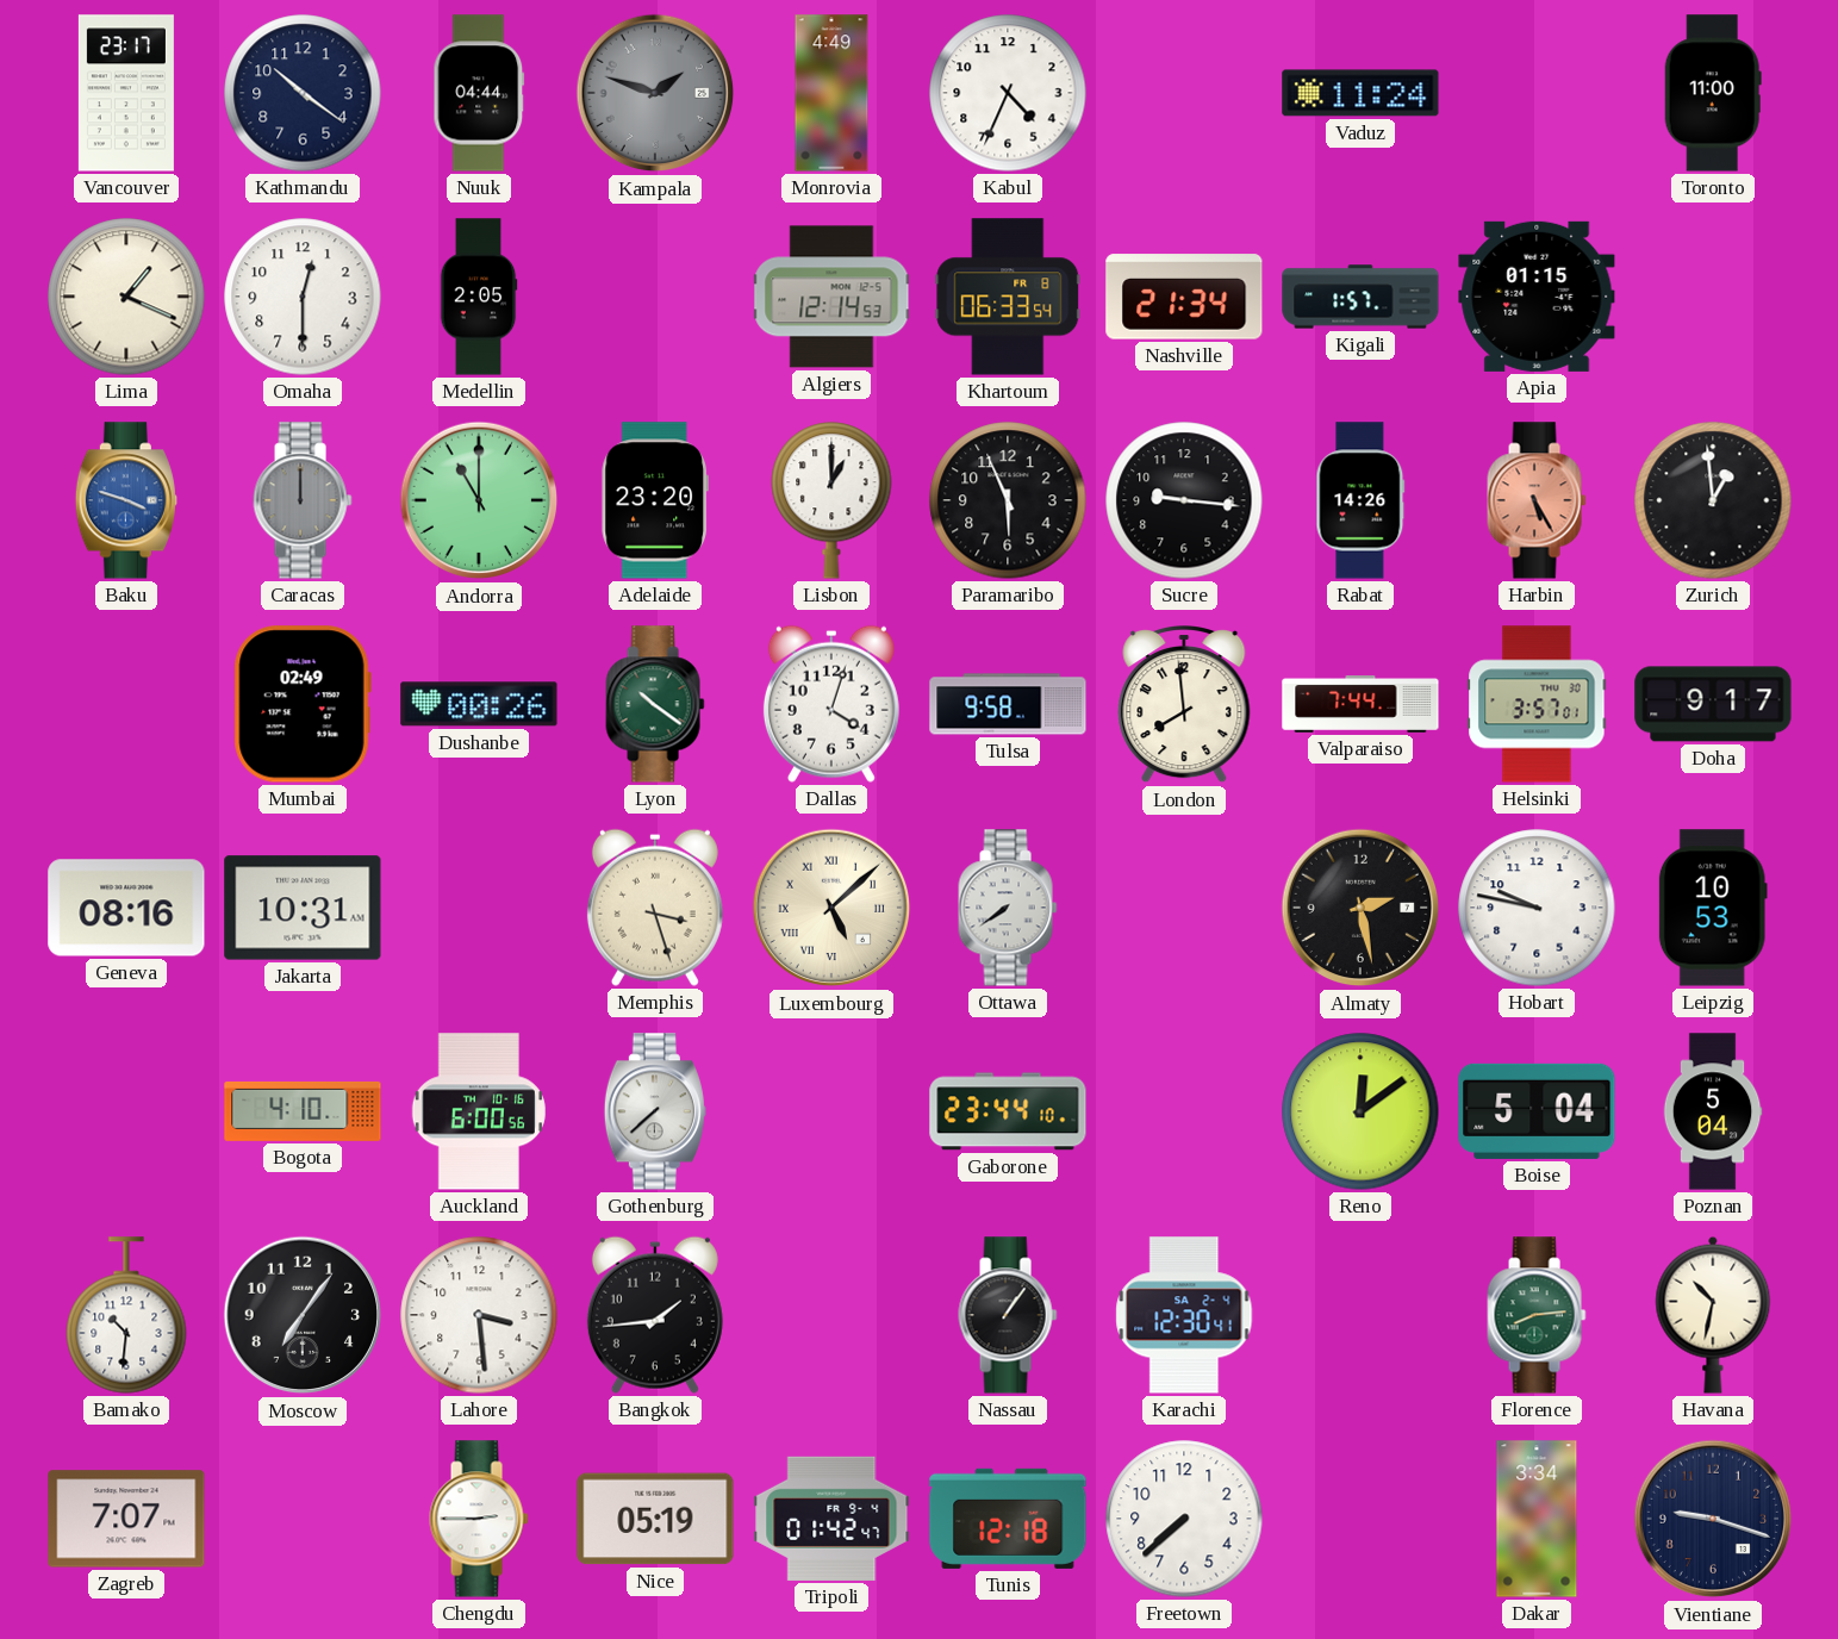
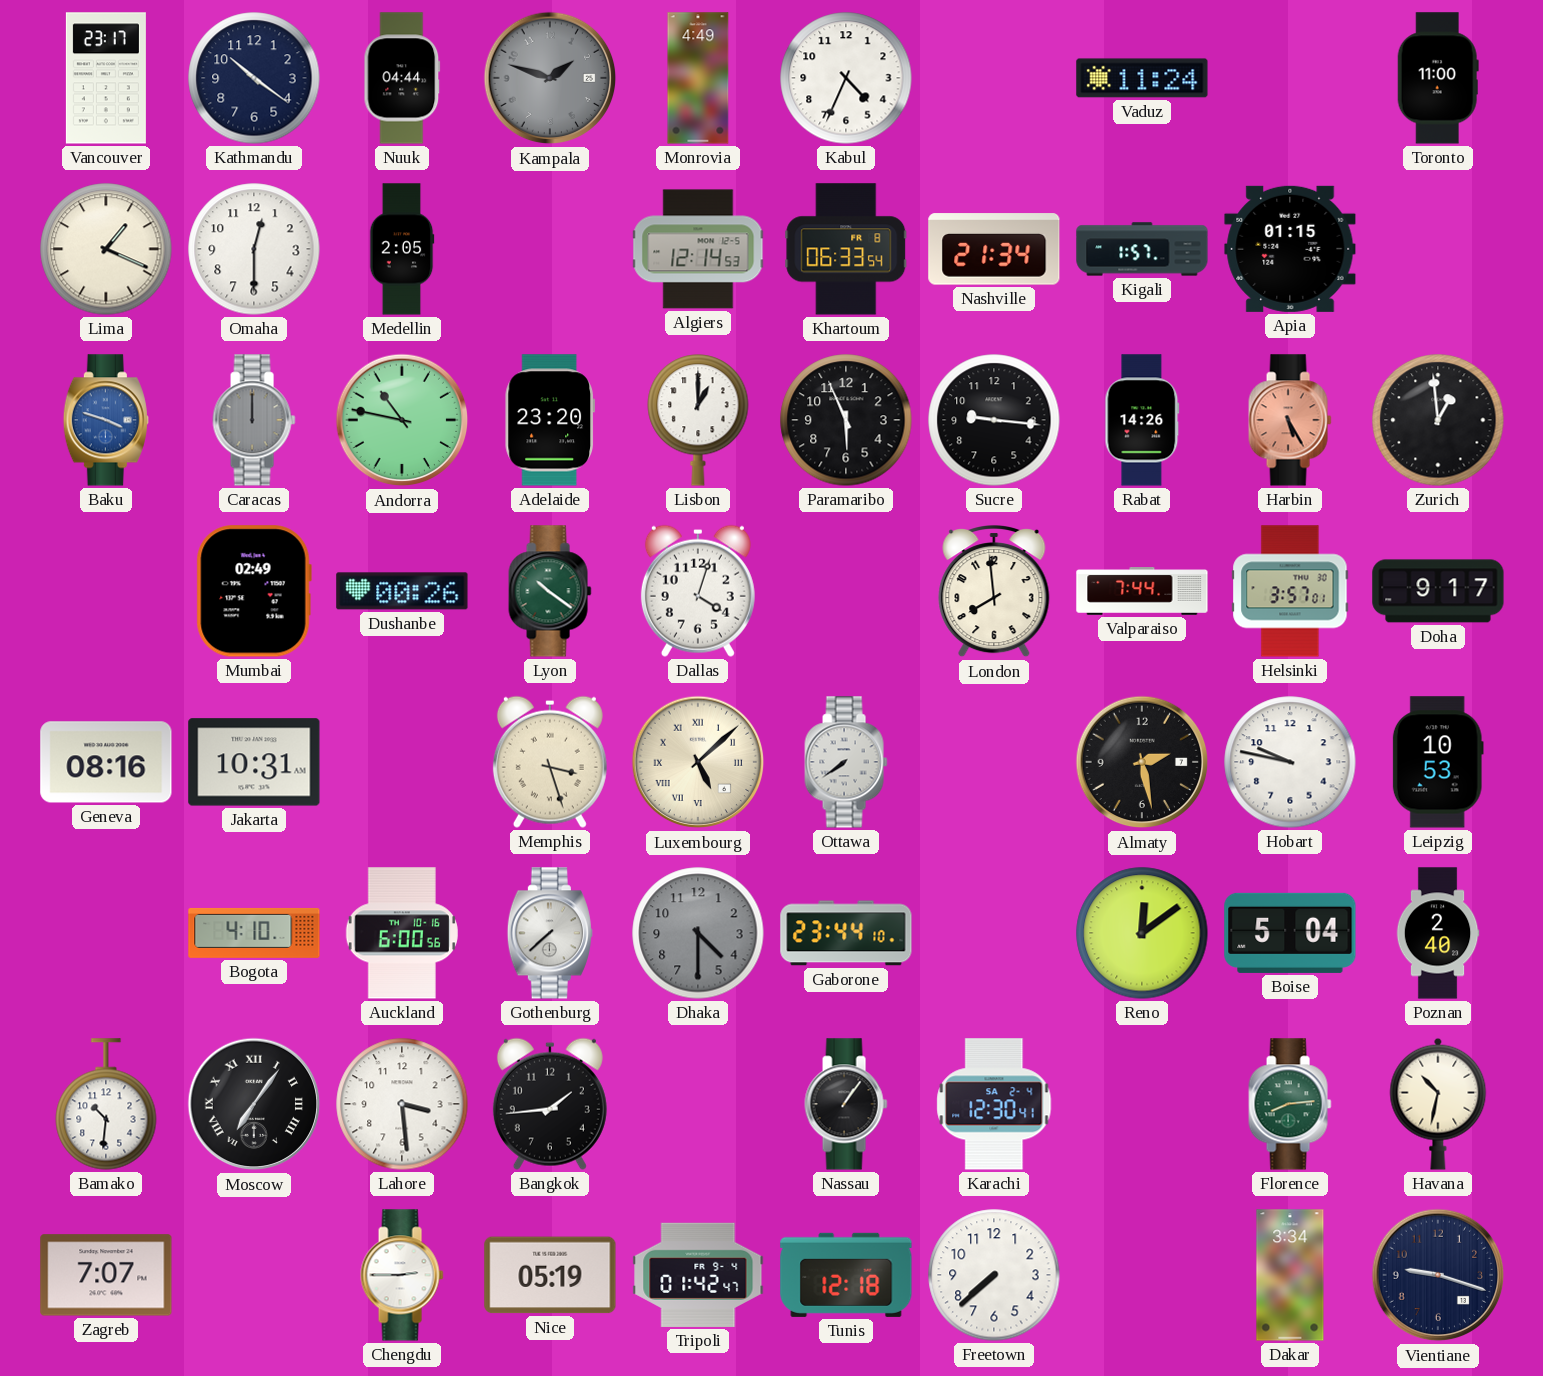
Andorra: 11:00 -> 10:47
Tulsa: 9:58 -> none
Dhaka: none -> 4:30
Poznan: 5:04 -> 2:40
Moscow numerals: Arabic -> Roman
